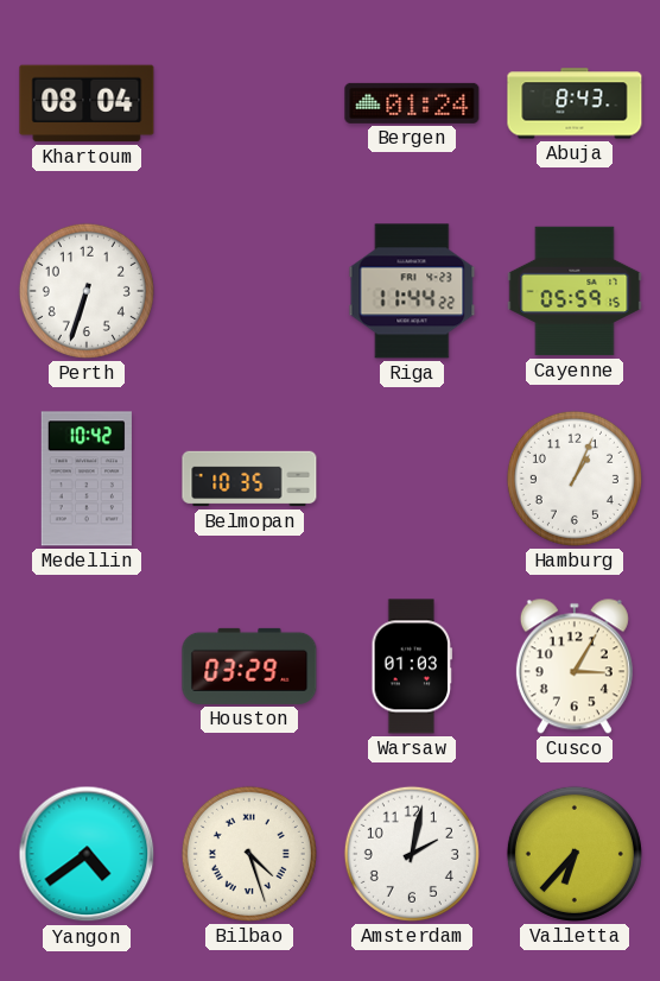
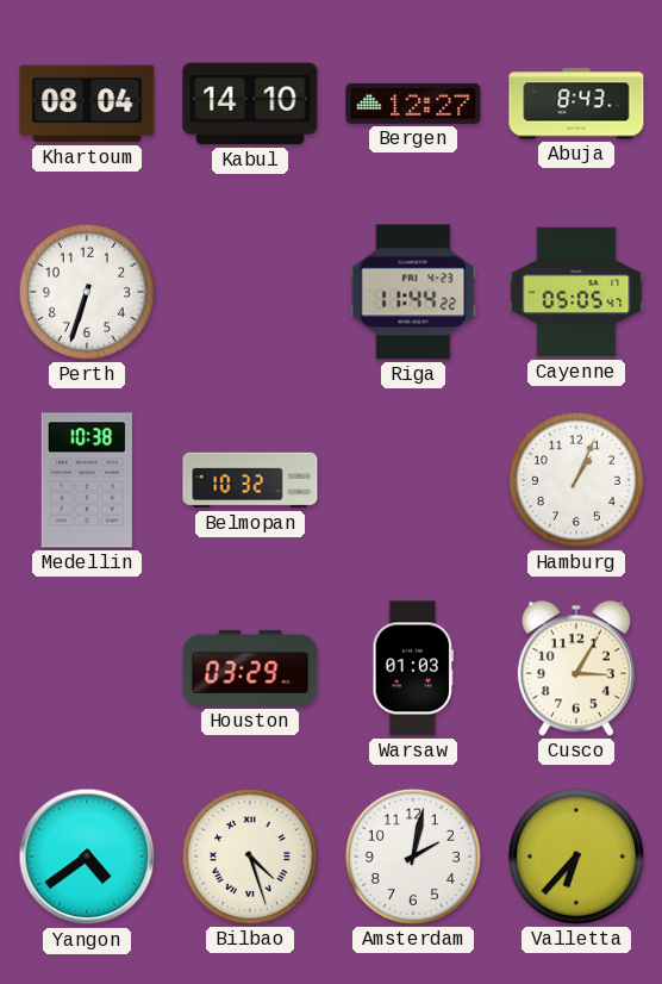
Kabul: none -> 14:10
Bergen: 01:24 -> 12:27
Cayenne: 05:59 -> 05:05
Medellin: 10:42 -> 10:38
Belmopan: 10:35 -> 10:32
